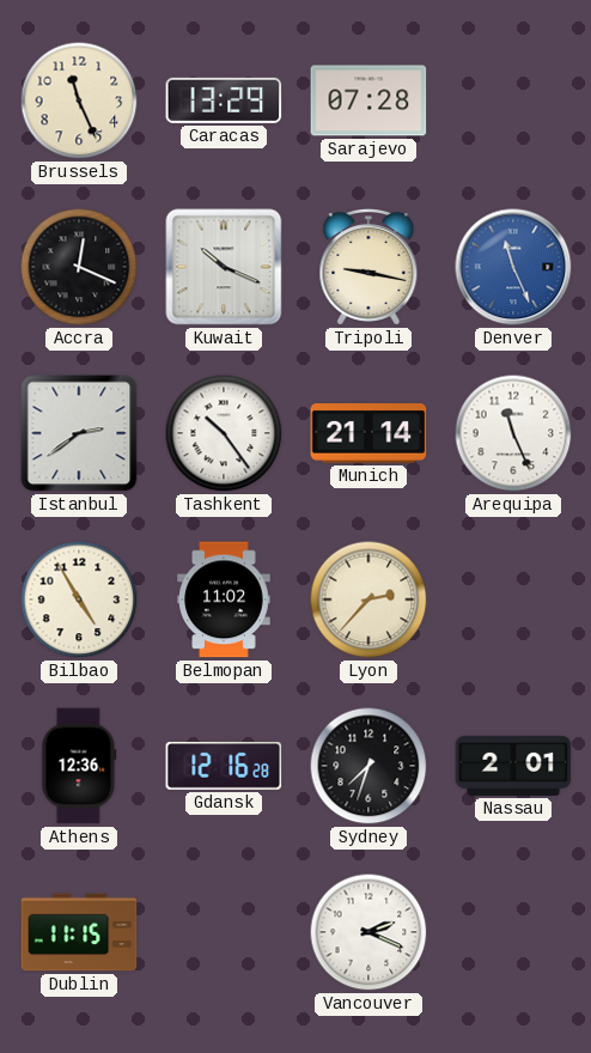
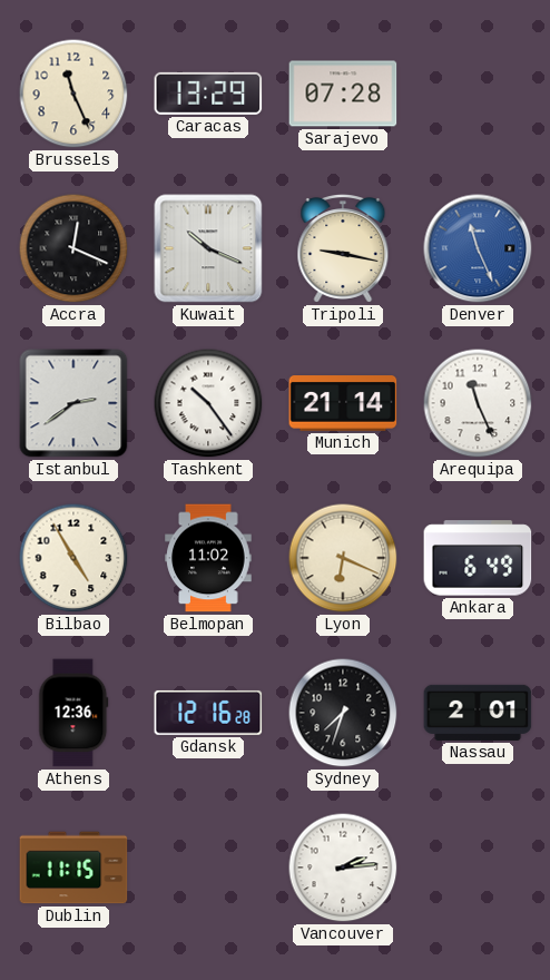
Lyon: 2:37 -> 6:19
Ankara: none -> 6:49
Vancouver: 2:19 -> 2:14
